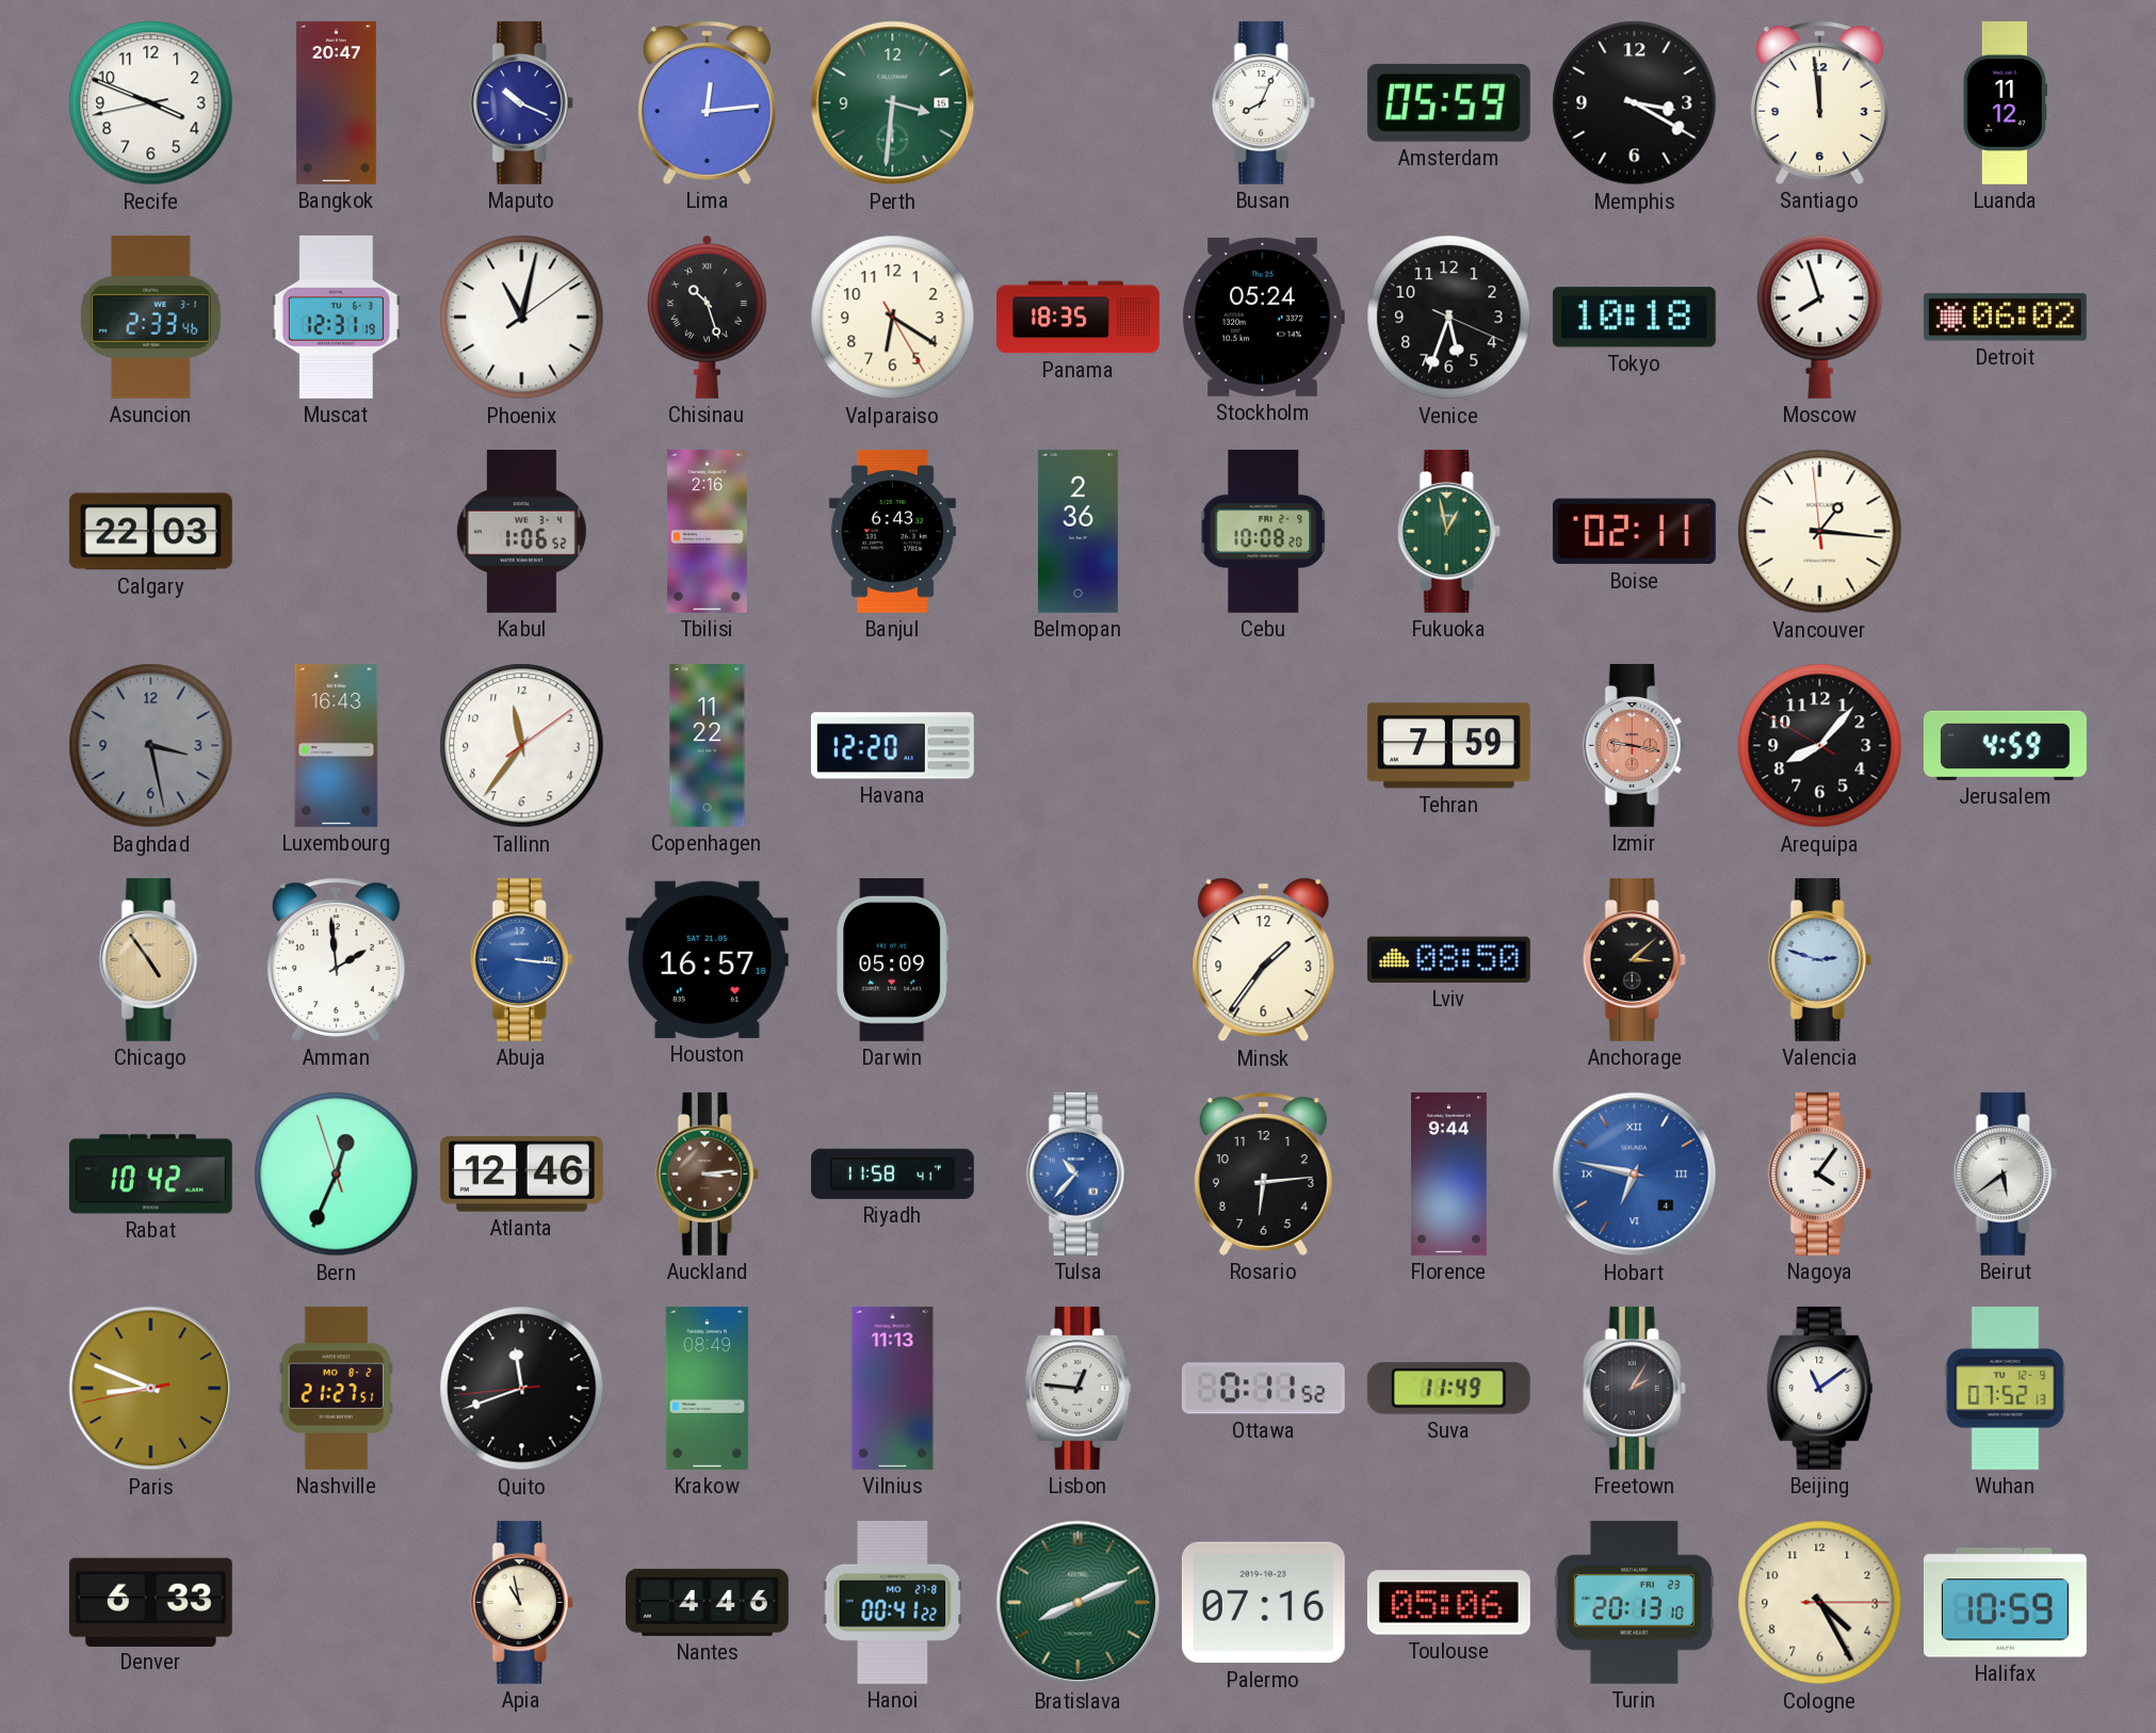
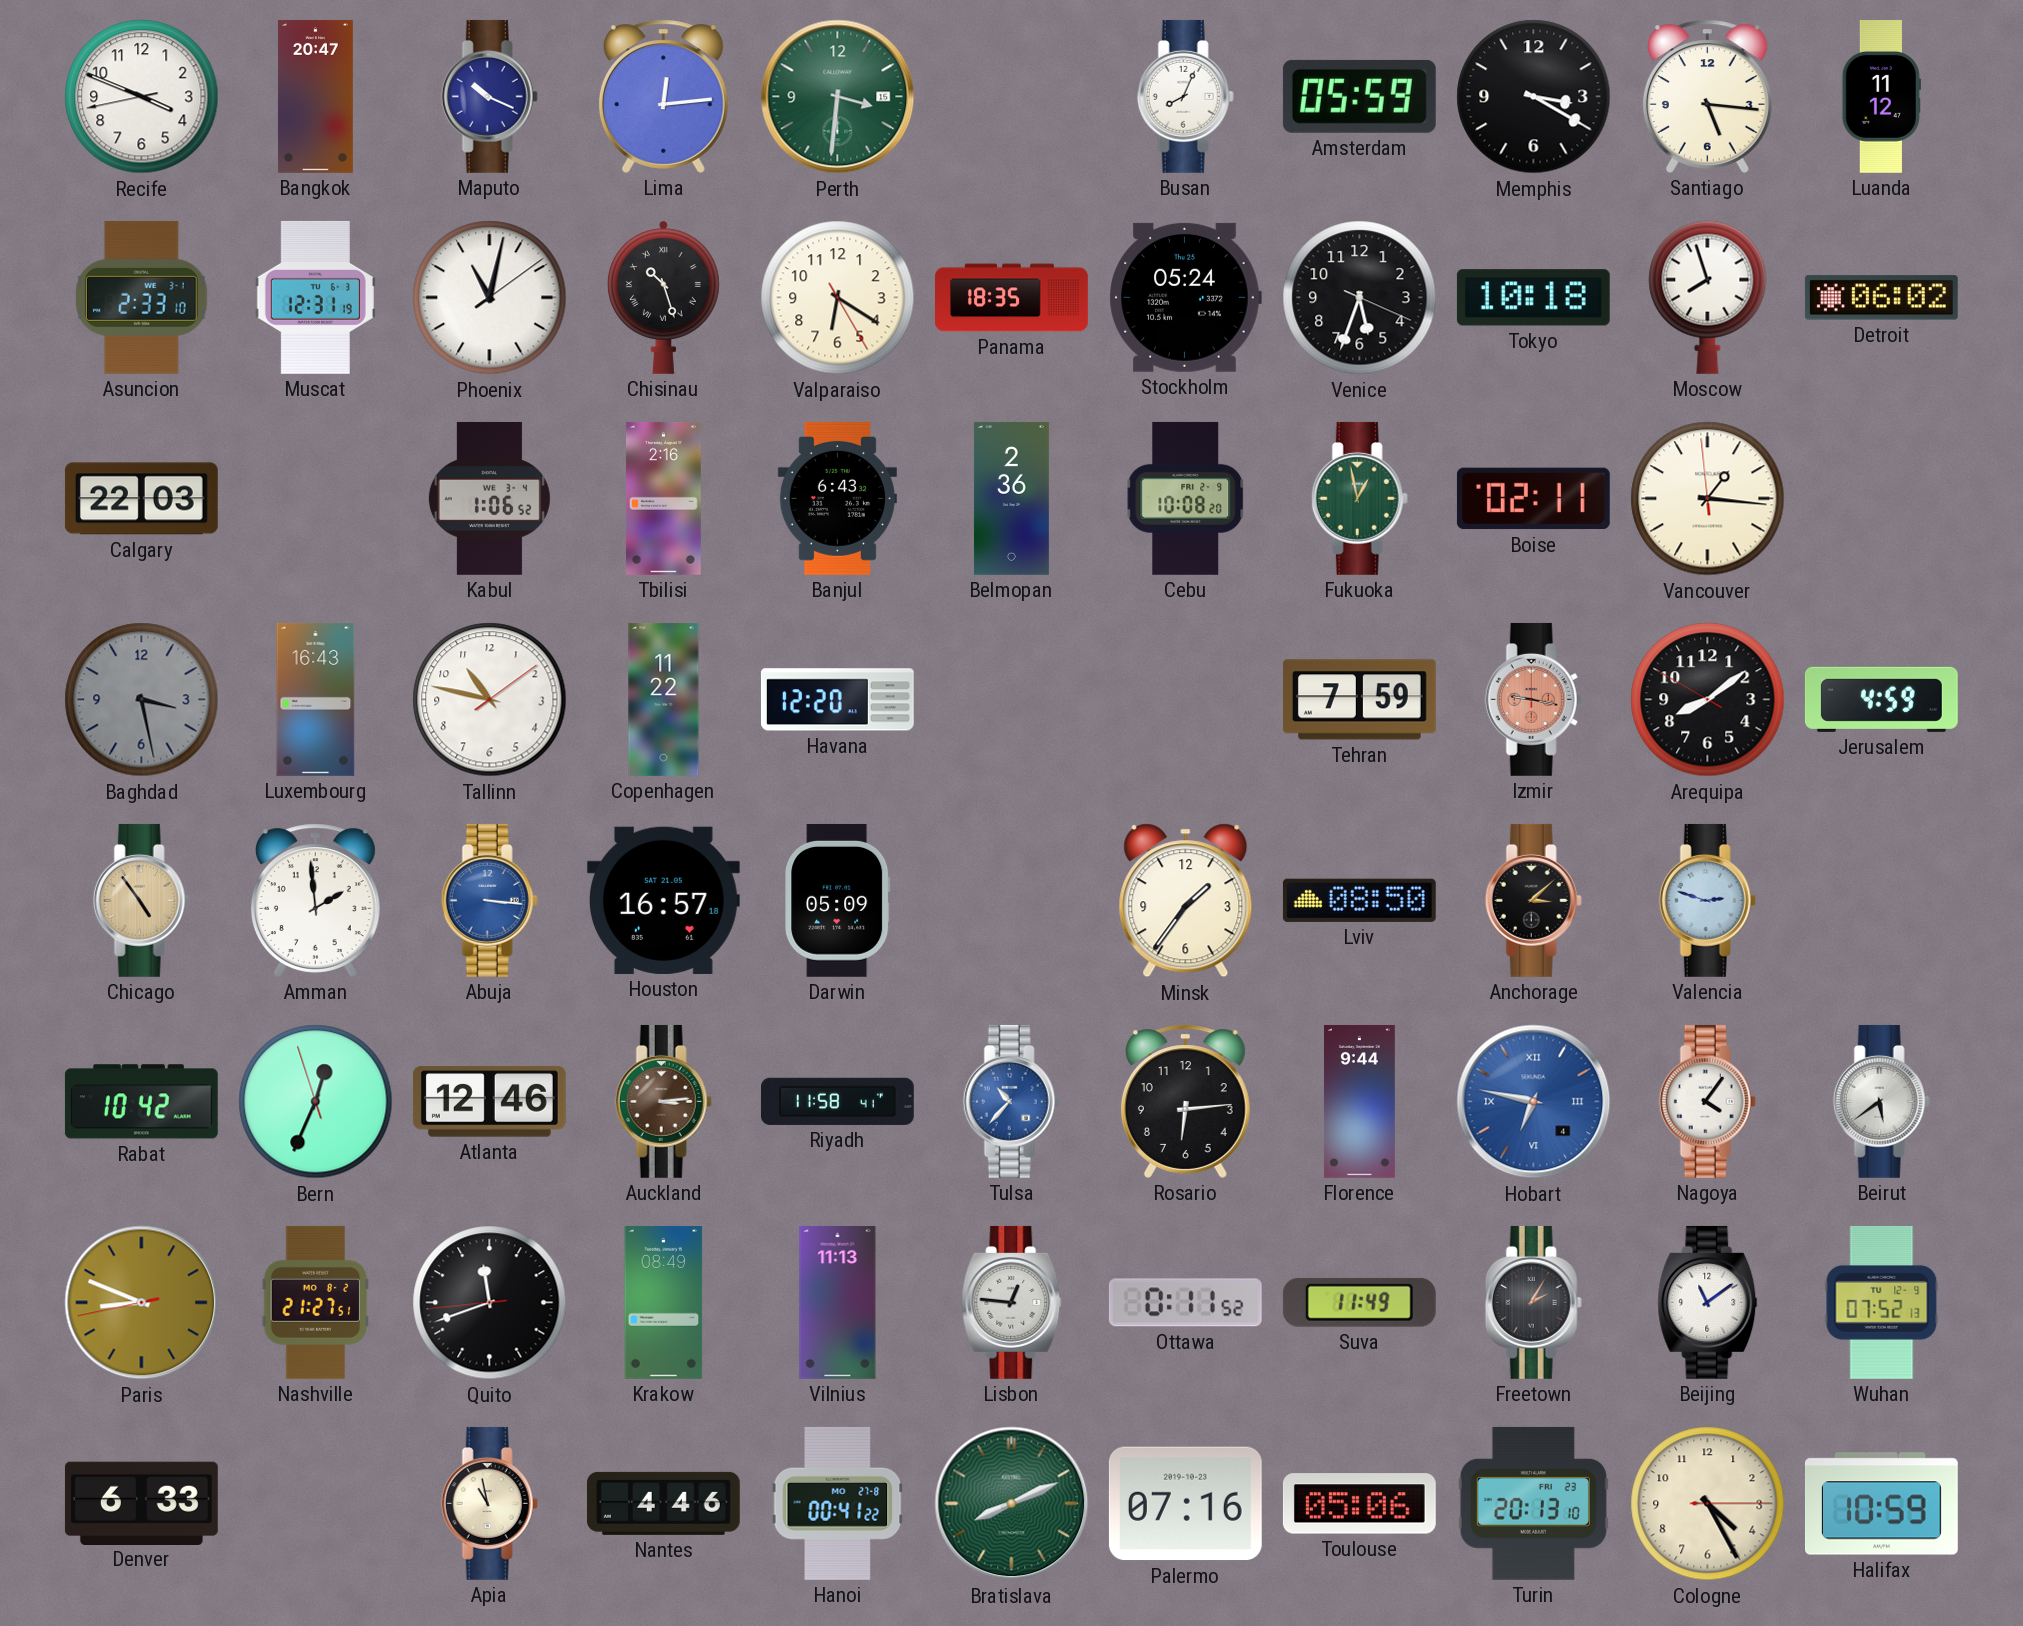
Santiago: 11:59 -> 5:16
Asuncion: 2:33:46 -> 2:33:10
Tallinn: 11:36 -> 10:47
Arequipa: 8:06 -> 8:08
